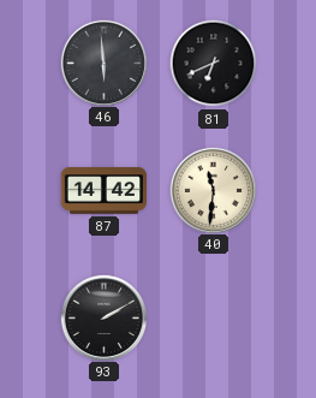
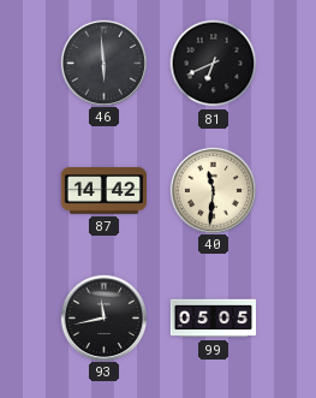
93: 2:10 -> 11:43
99: none -> 05:05
